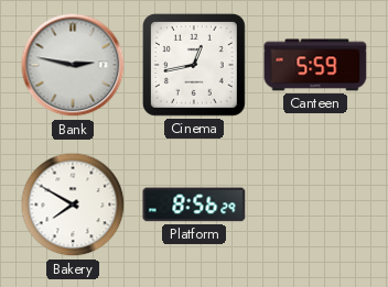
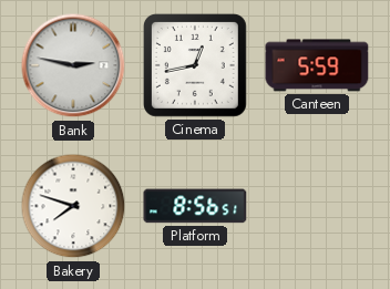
Bakery: 7:50 -> 7:48
Platform: 8:56:29 -> 8:56:51
